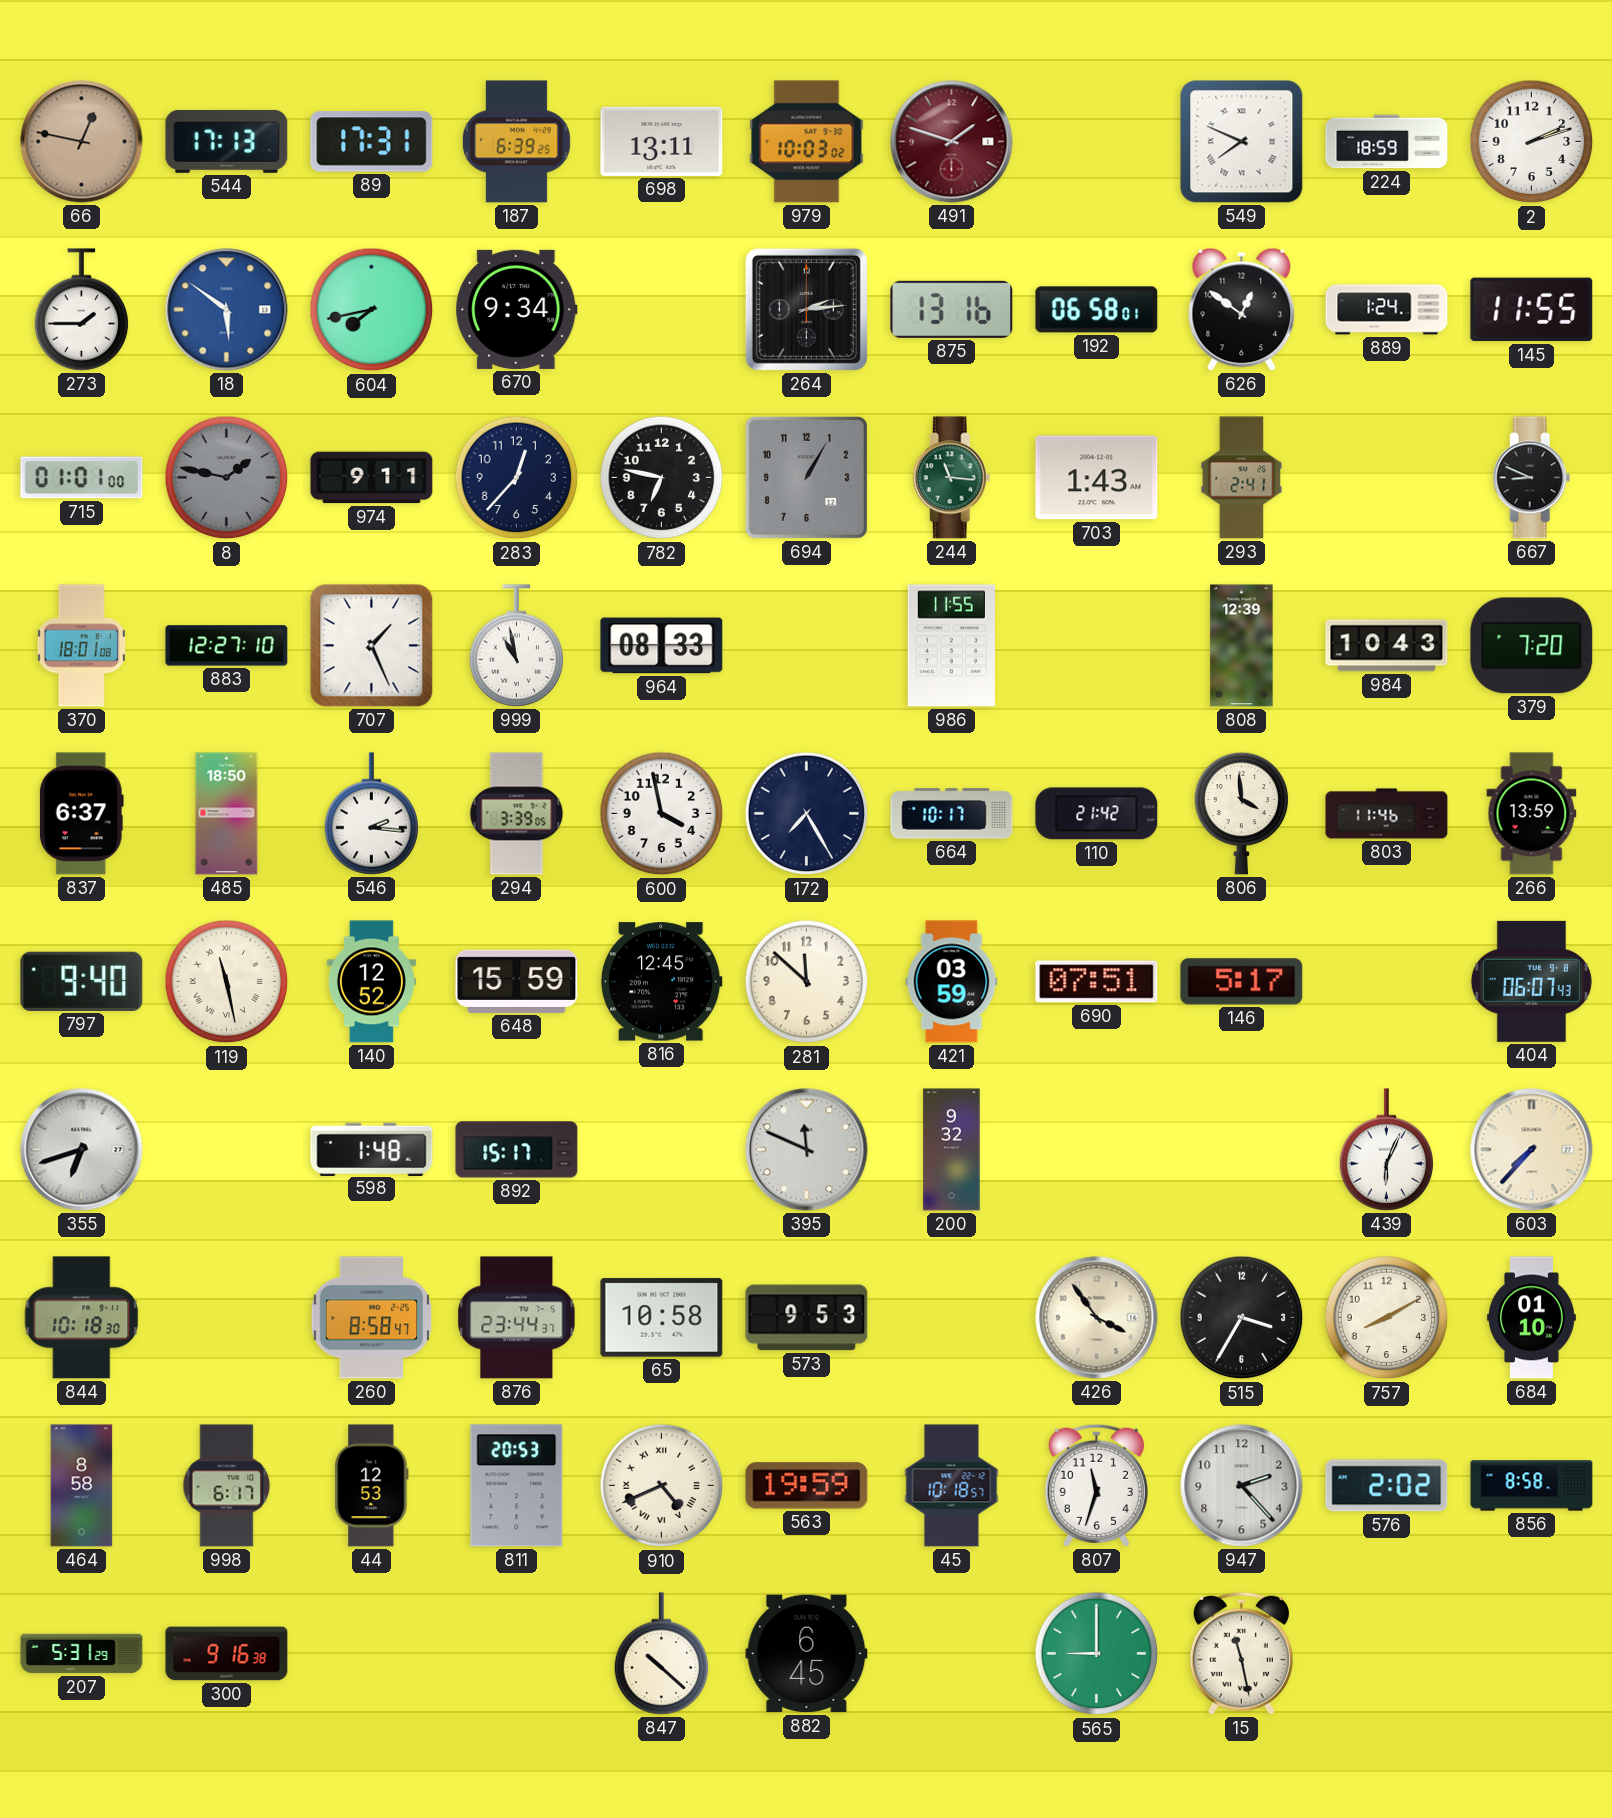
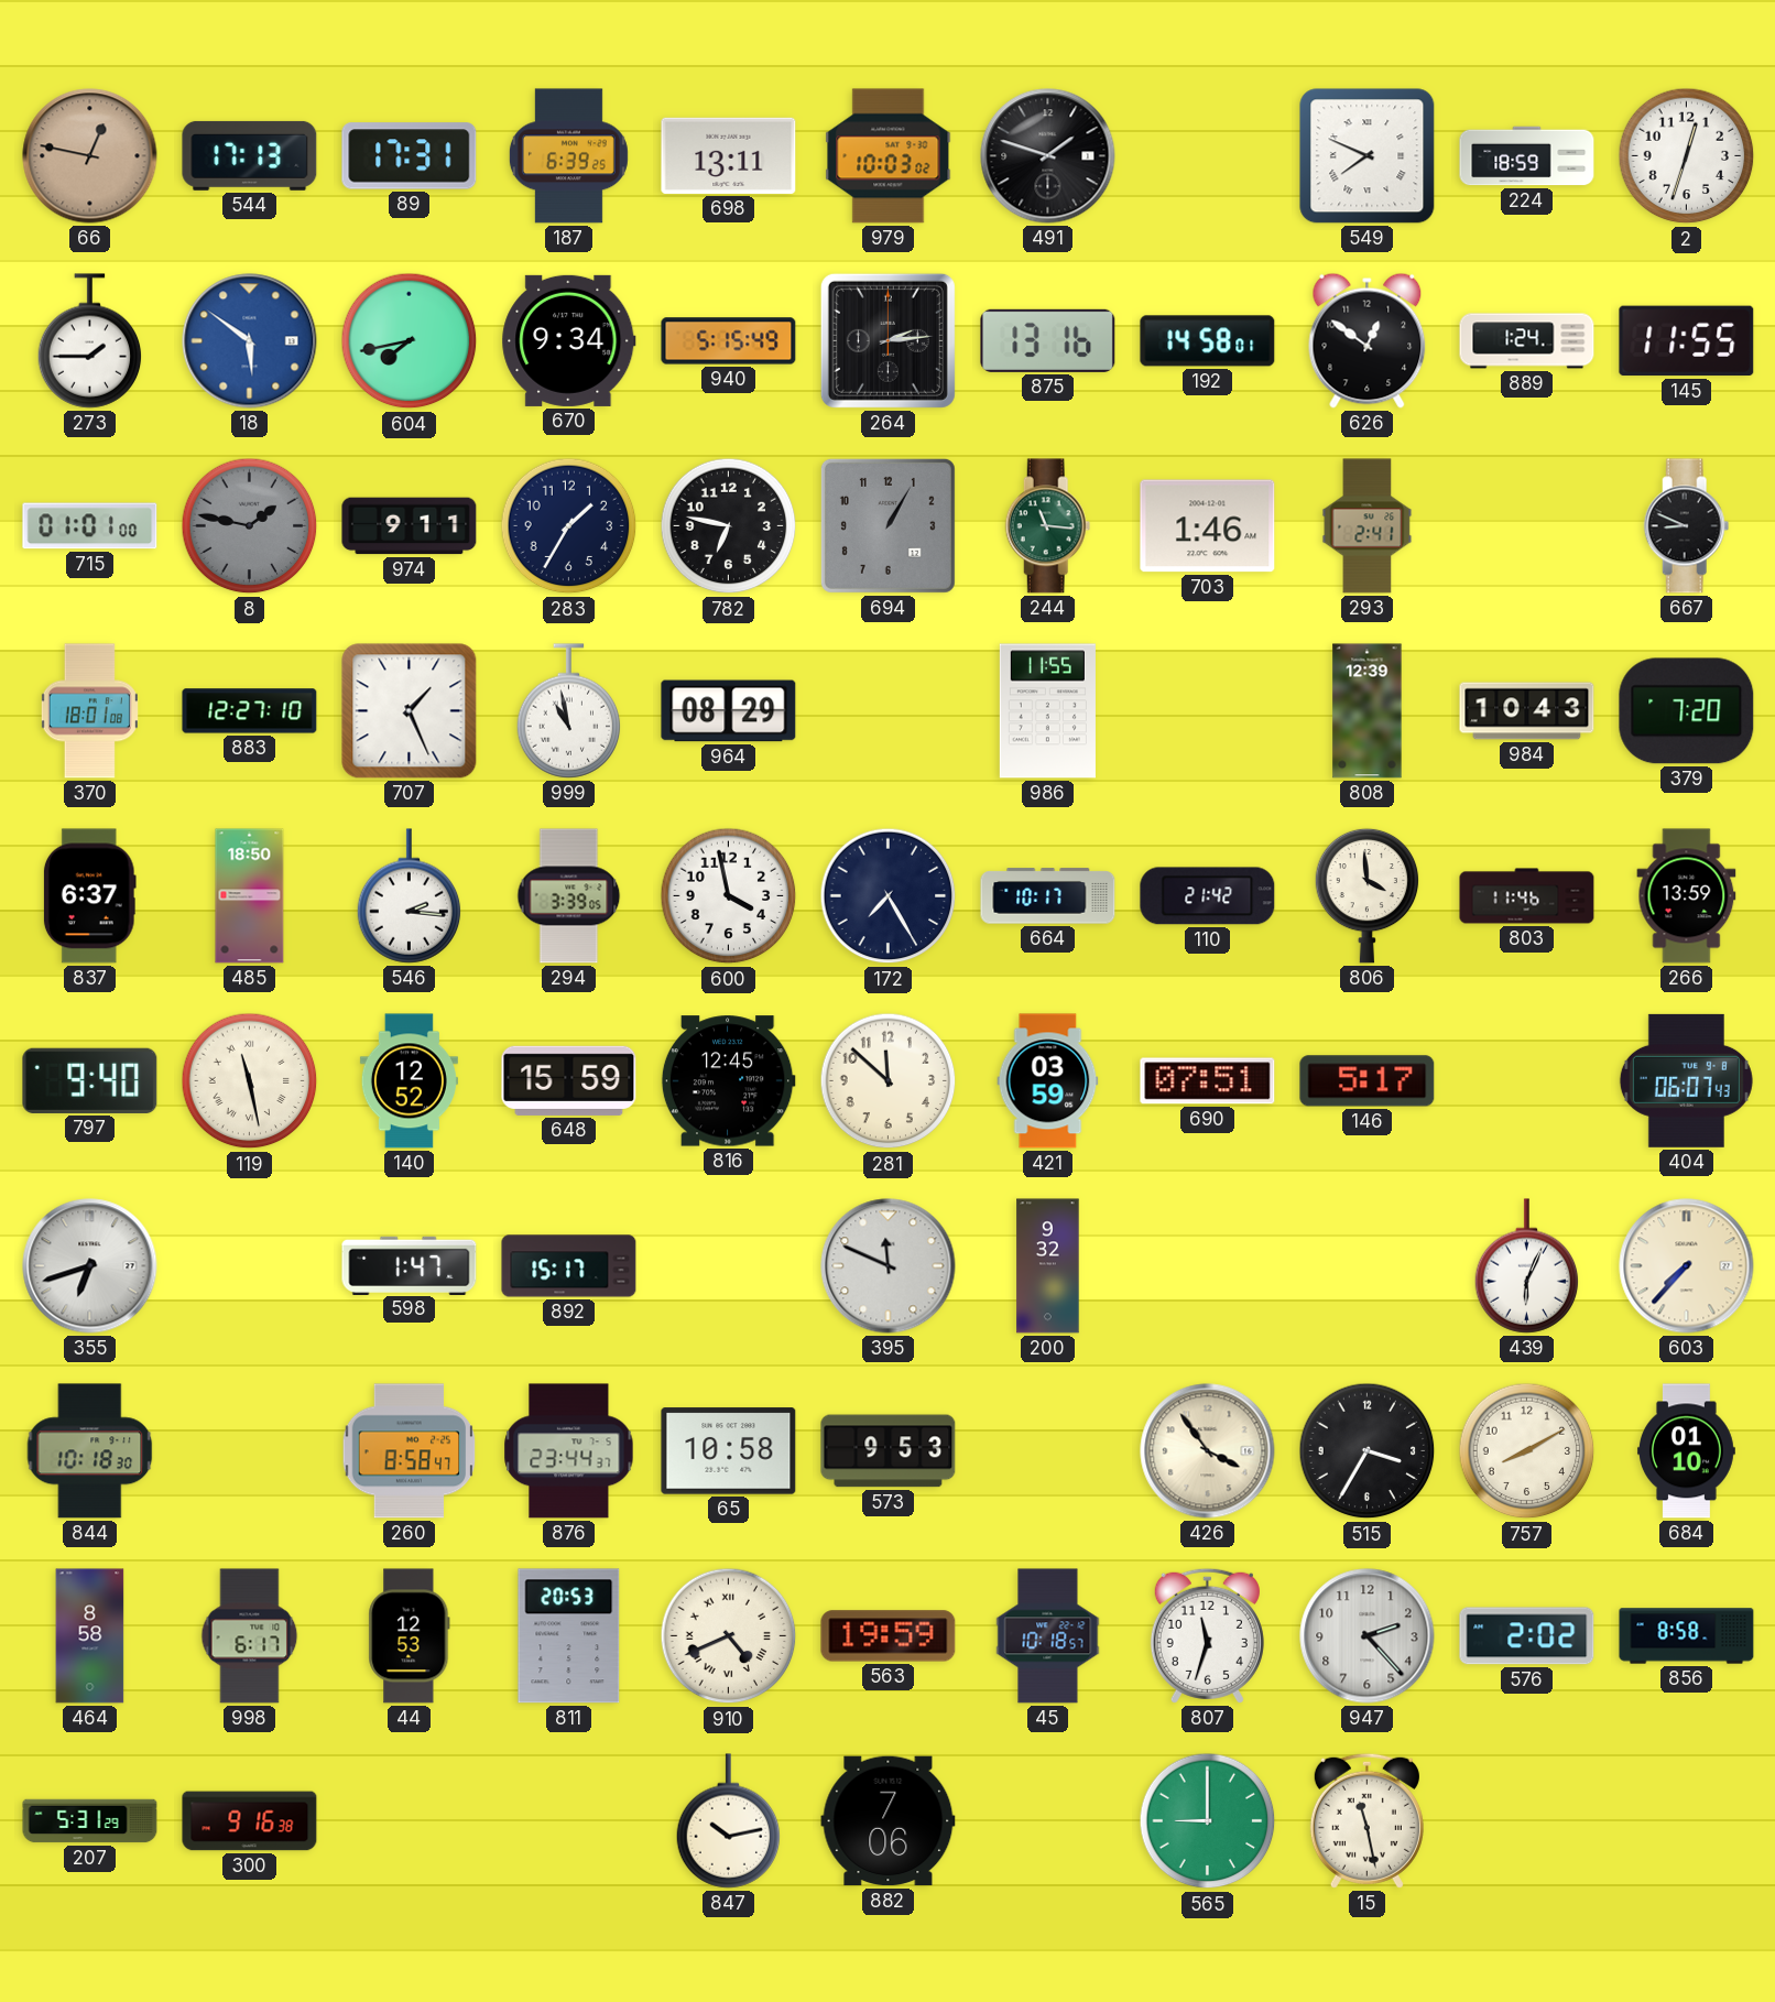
491 dial: burgundy -> black
2: 2:12 -> 12:33
940: none -> 5:15
192: 06:58 -> 14:58
283: 12:37 -> 1:35
703: 1:43 -> 1:46
964: 08:33 -> 08:29
598: 1:48 -> 1:47
847: 10:22 -> 10:13
882: 6:45 -> 7:06
